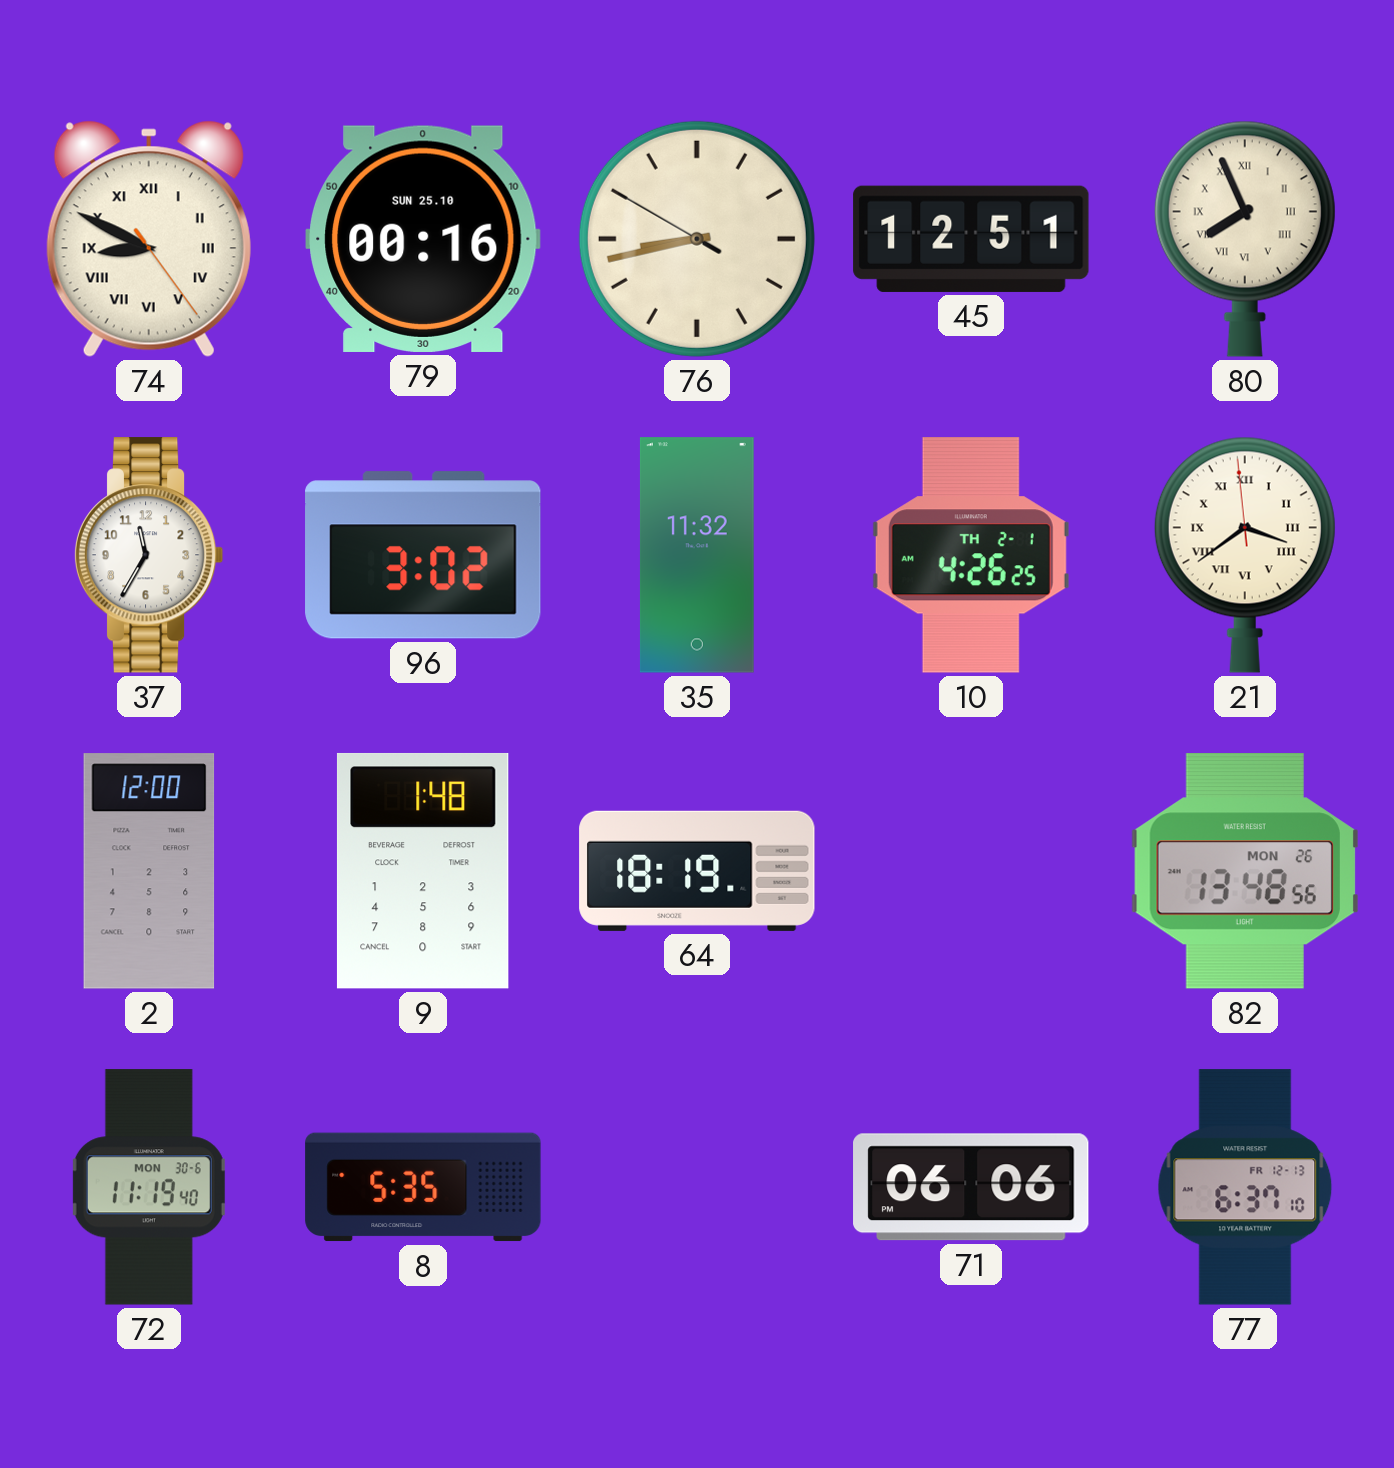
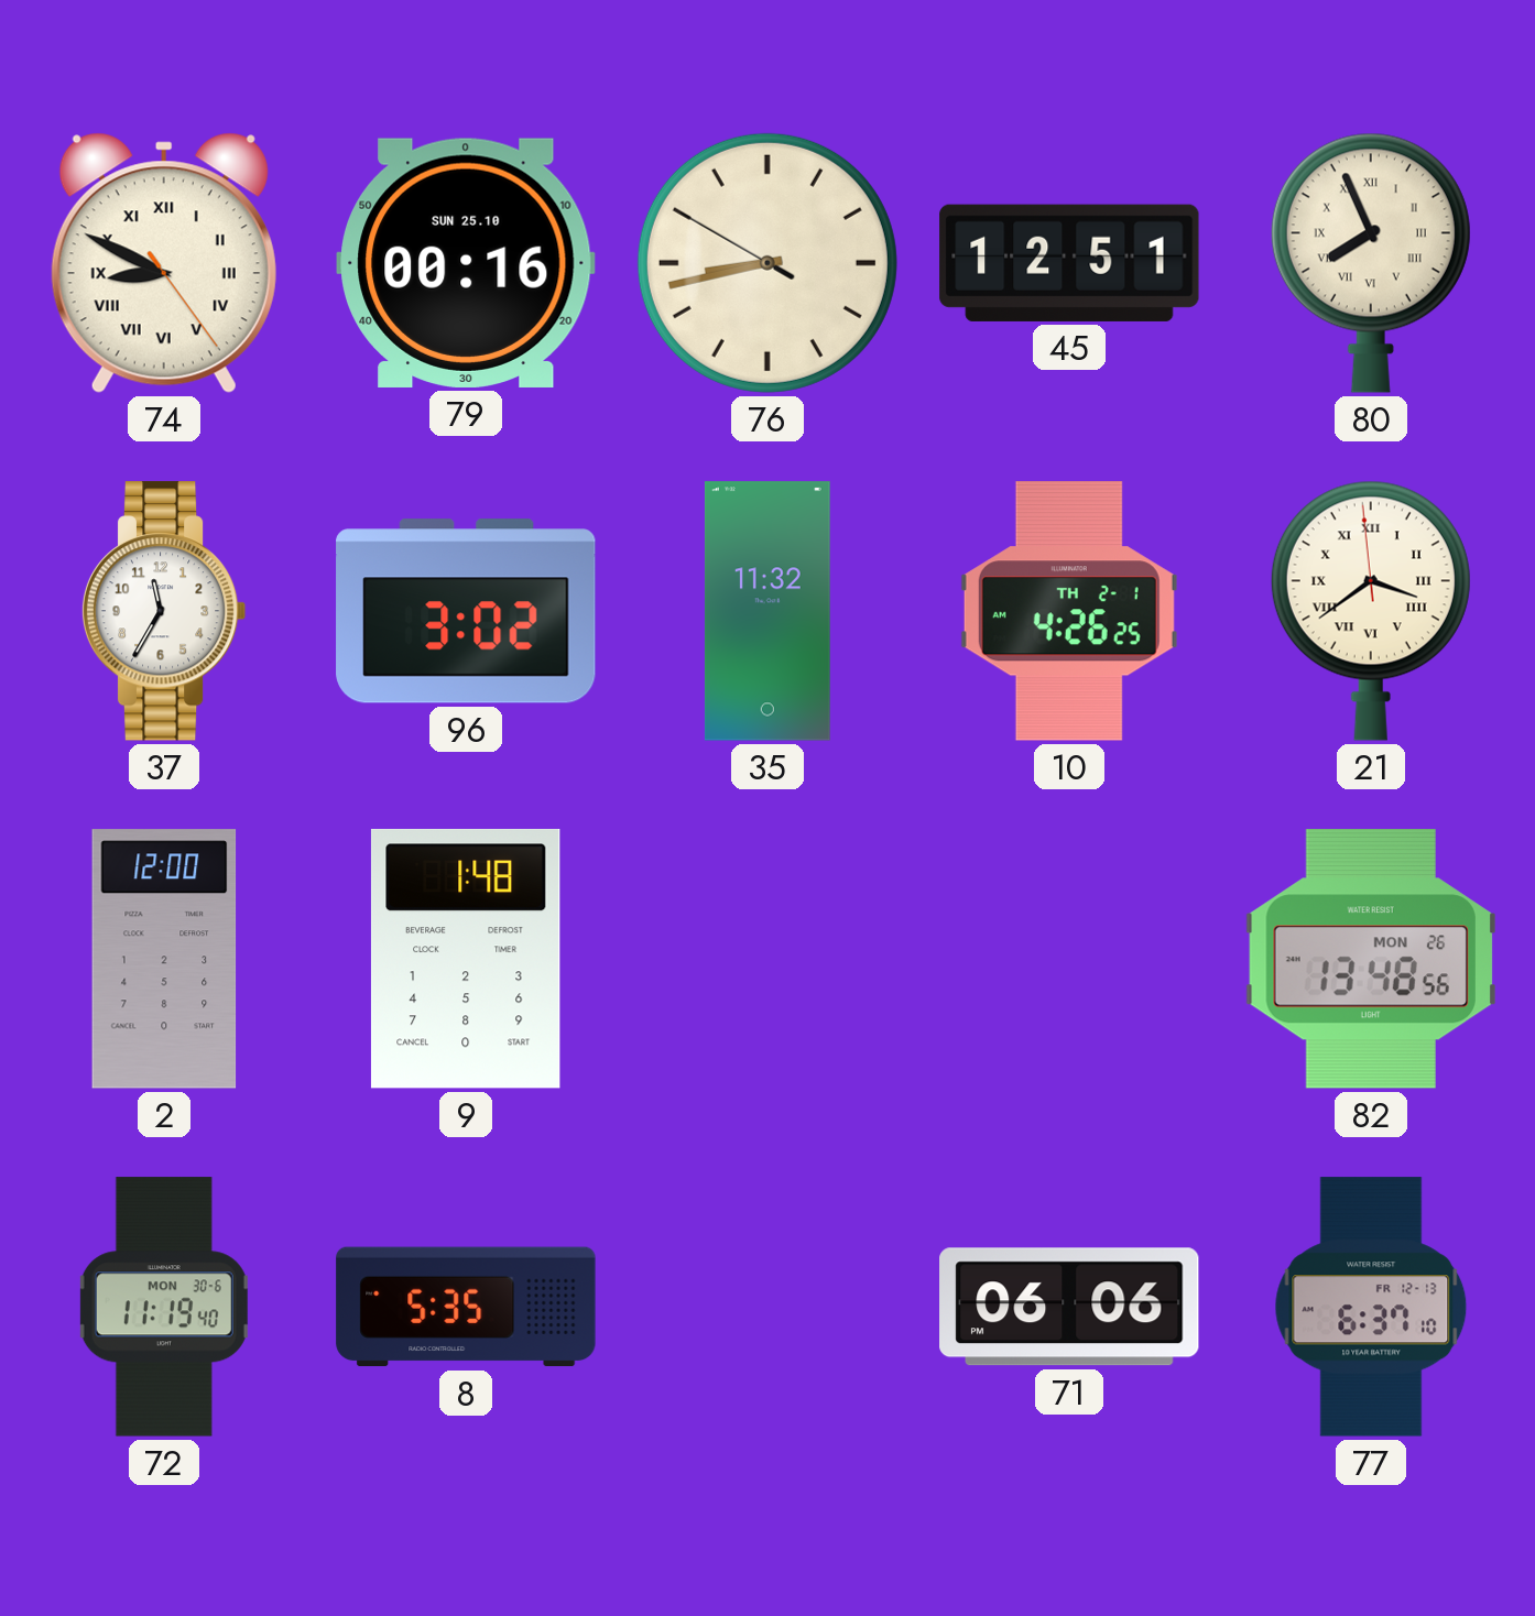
64: 18:19 -> none
